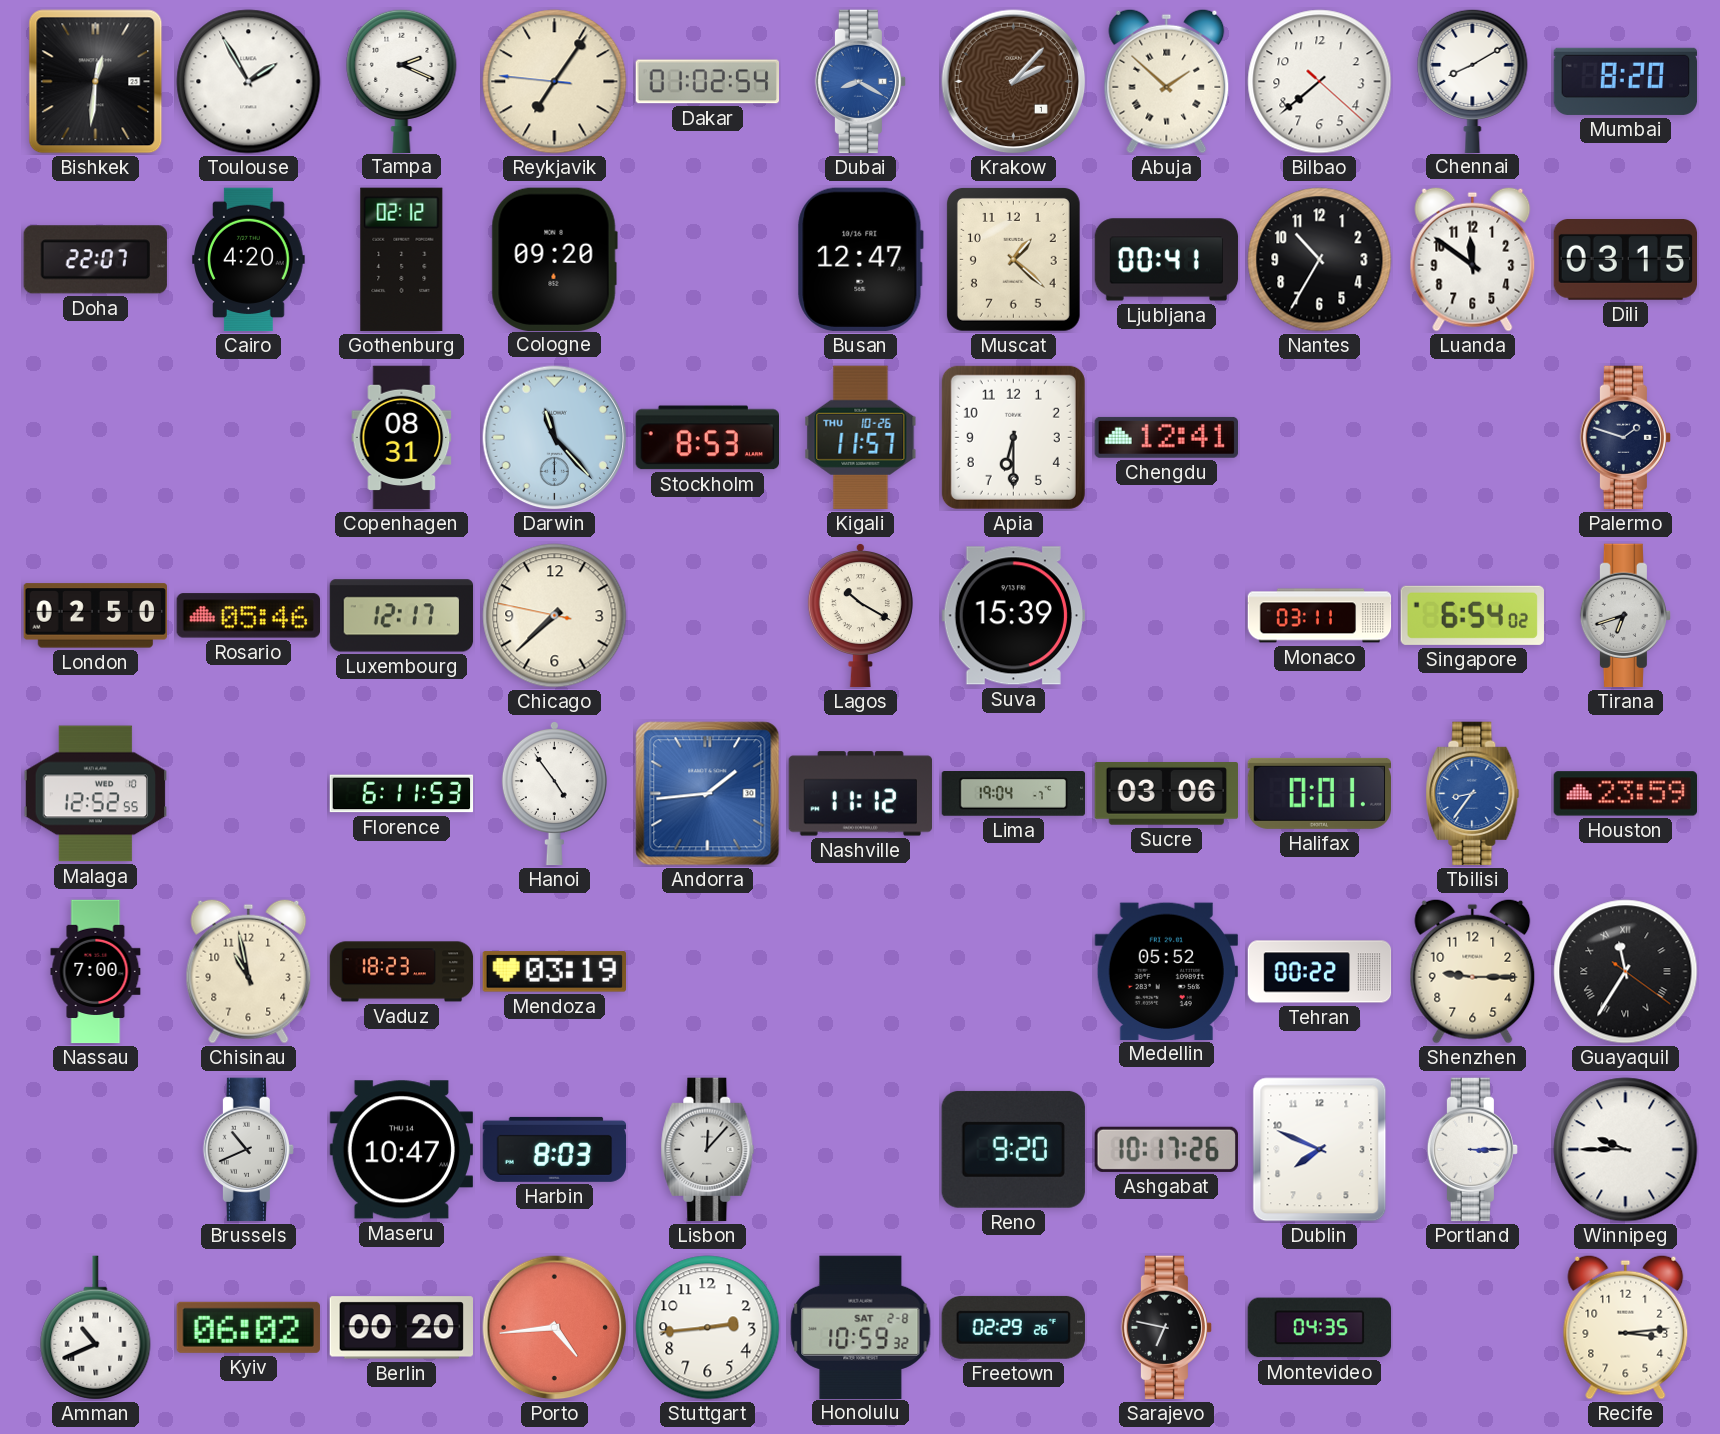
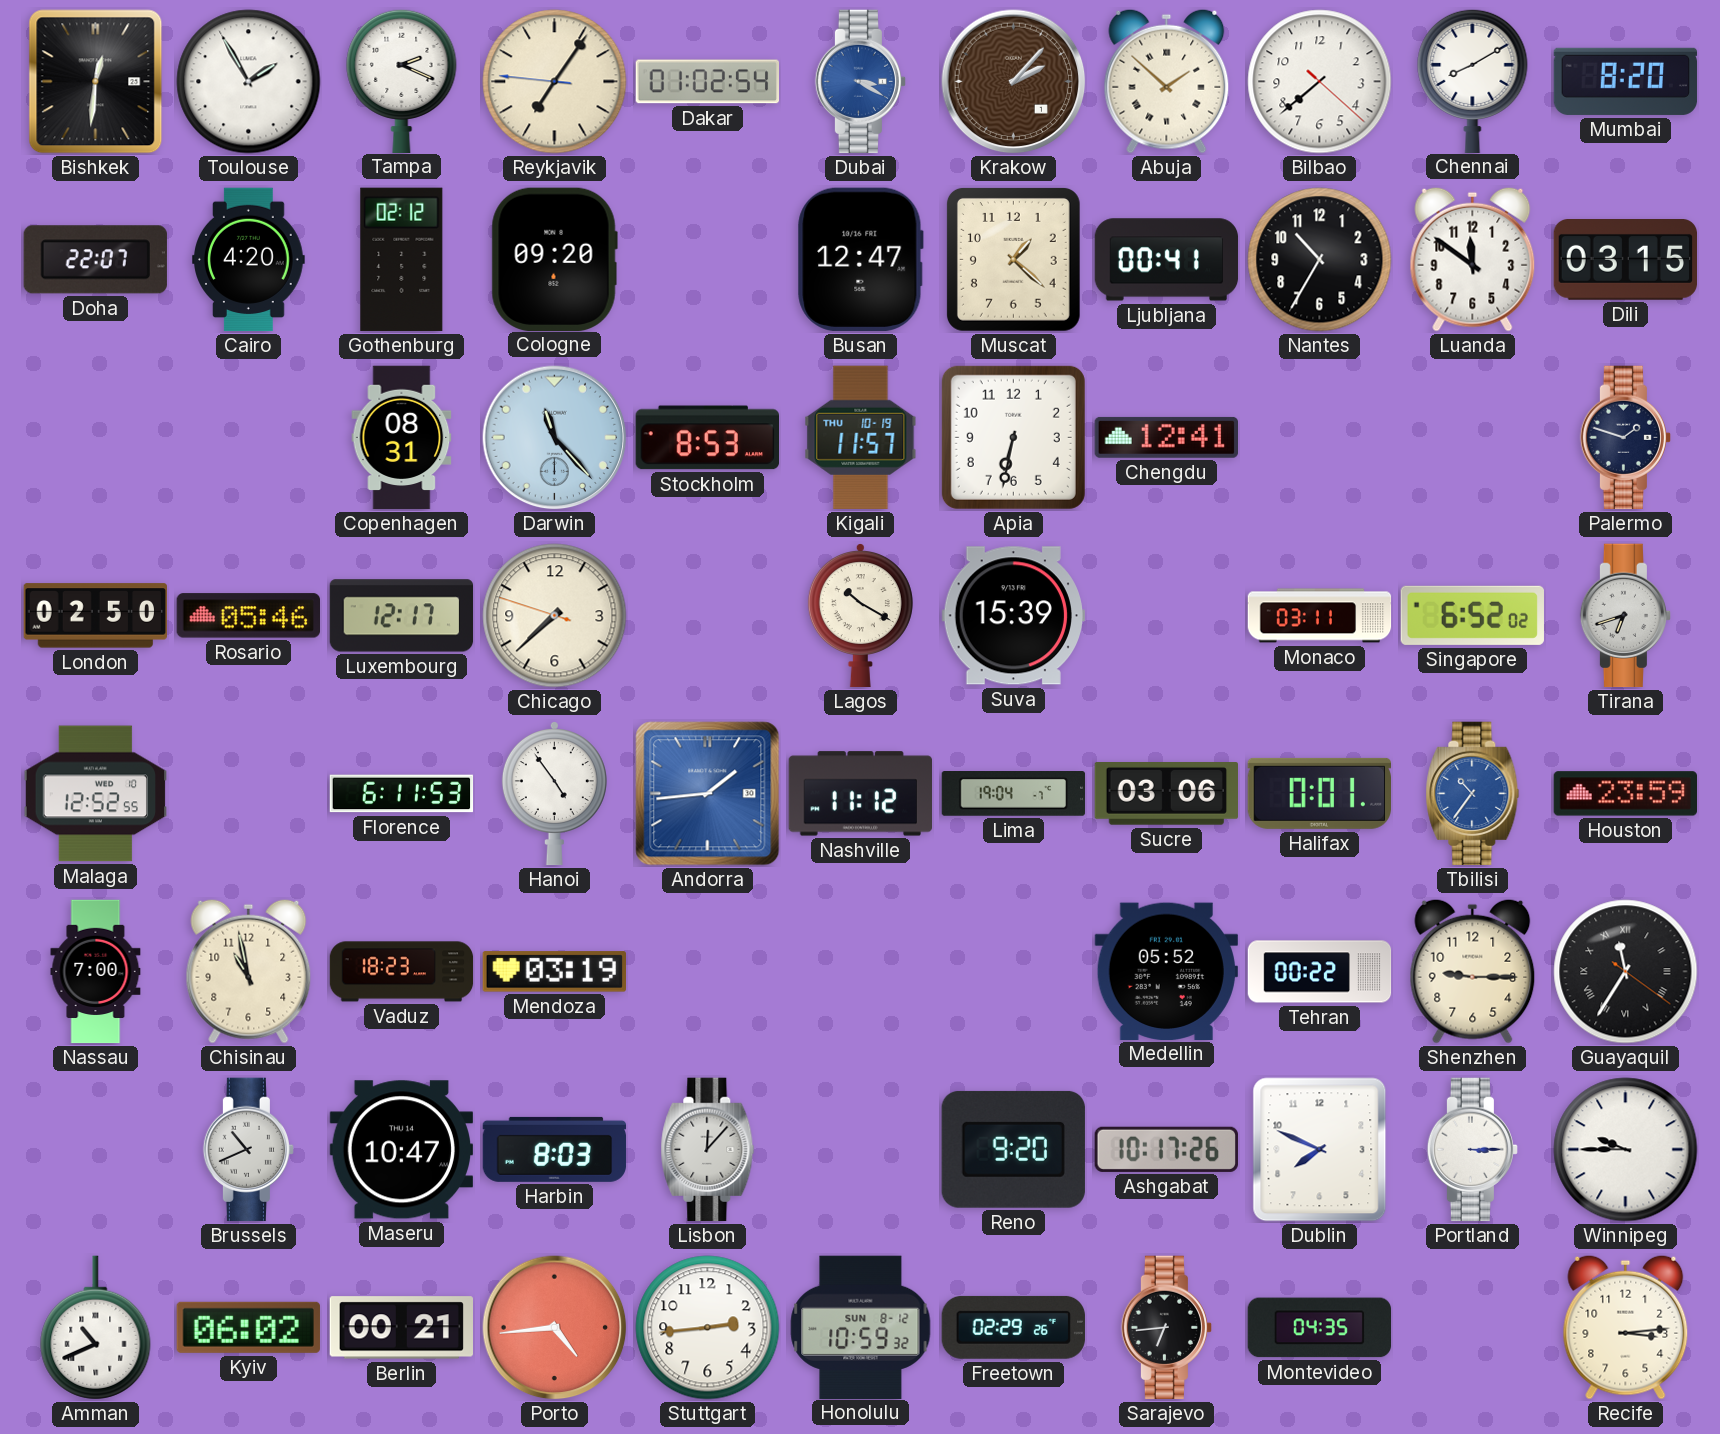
Dubai: 8:20 -> 3:20
Kigali date: THU 10-26 -> THU 10-19
Apia: 6:30 -> 6:32
Chicago: 7:37:47 -> 7:37:48
Singapore: 6:54 -> 6:52
Tbilisi: 8:36 -> 10:36
Berlin: 00:20 -> 00:21
Honolulu date: SAT 2-8 -> SUN 8-12
Sarajevo: 6:47 -> 6:44
